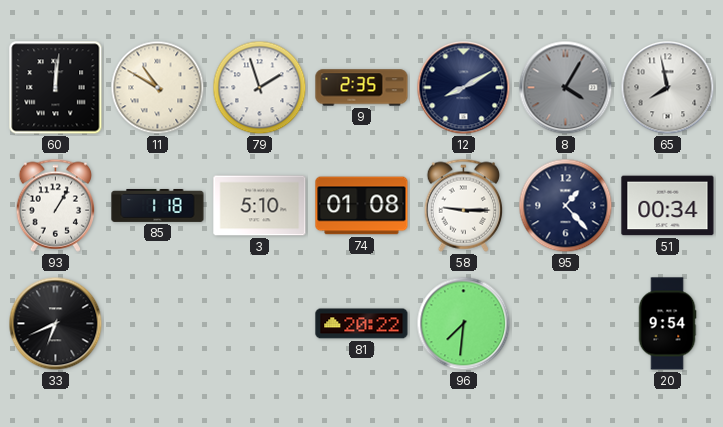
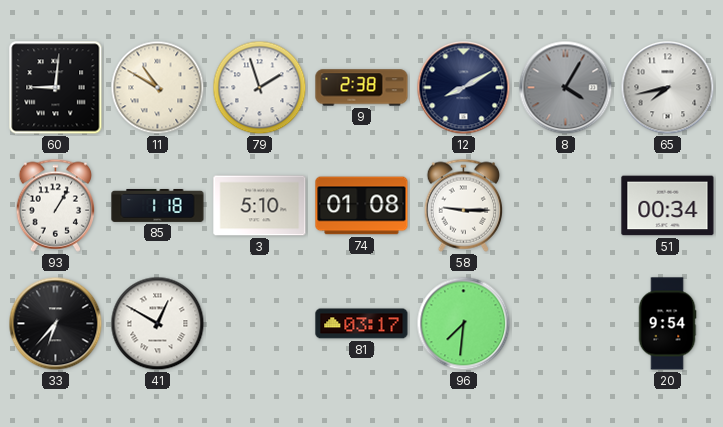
60: 12:01 -> 9:01
9: 2:35 -> 2:38
65: 7:58 -> 7:43
95: 1:23 -> none
33: 6:41 -> 6:37
41: none -> 12:50
81: 20:22 -> 03:17
